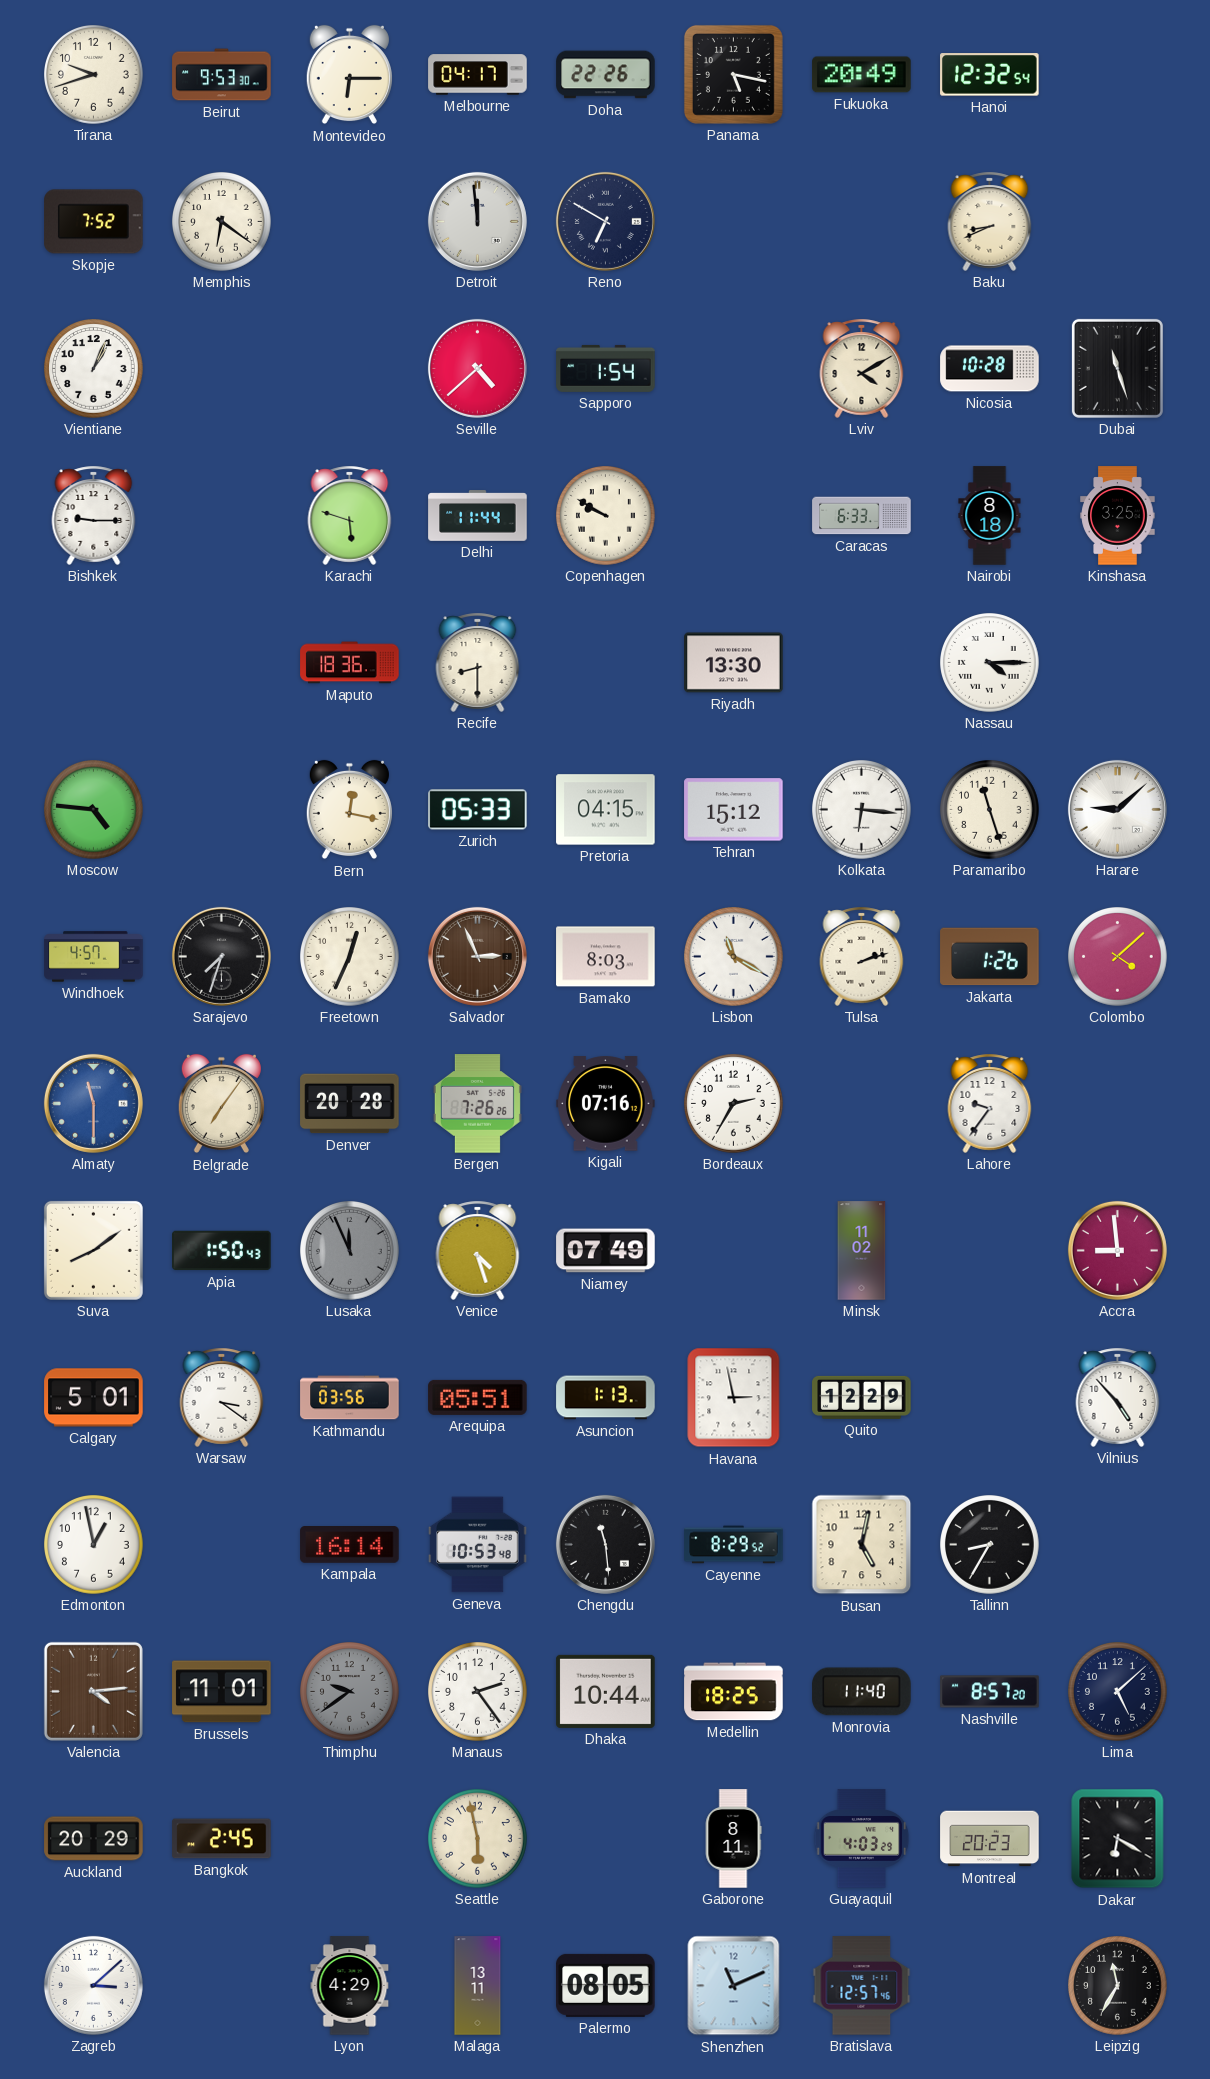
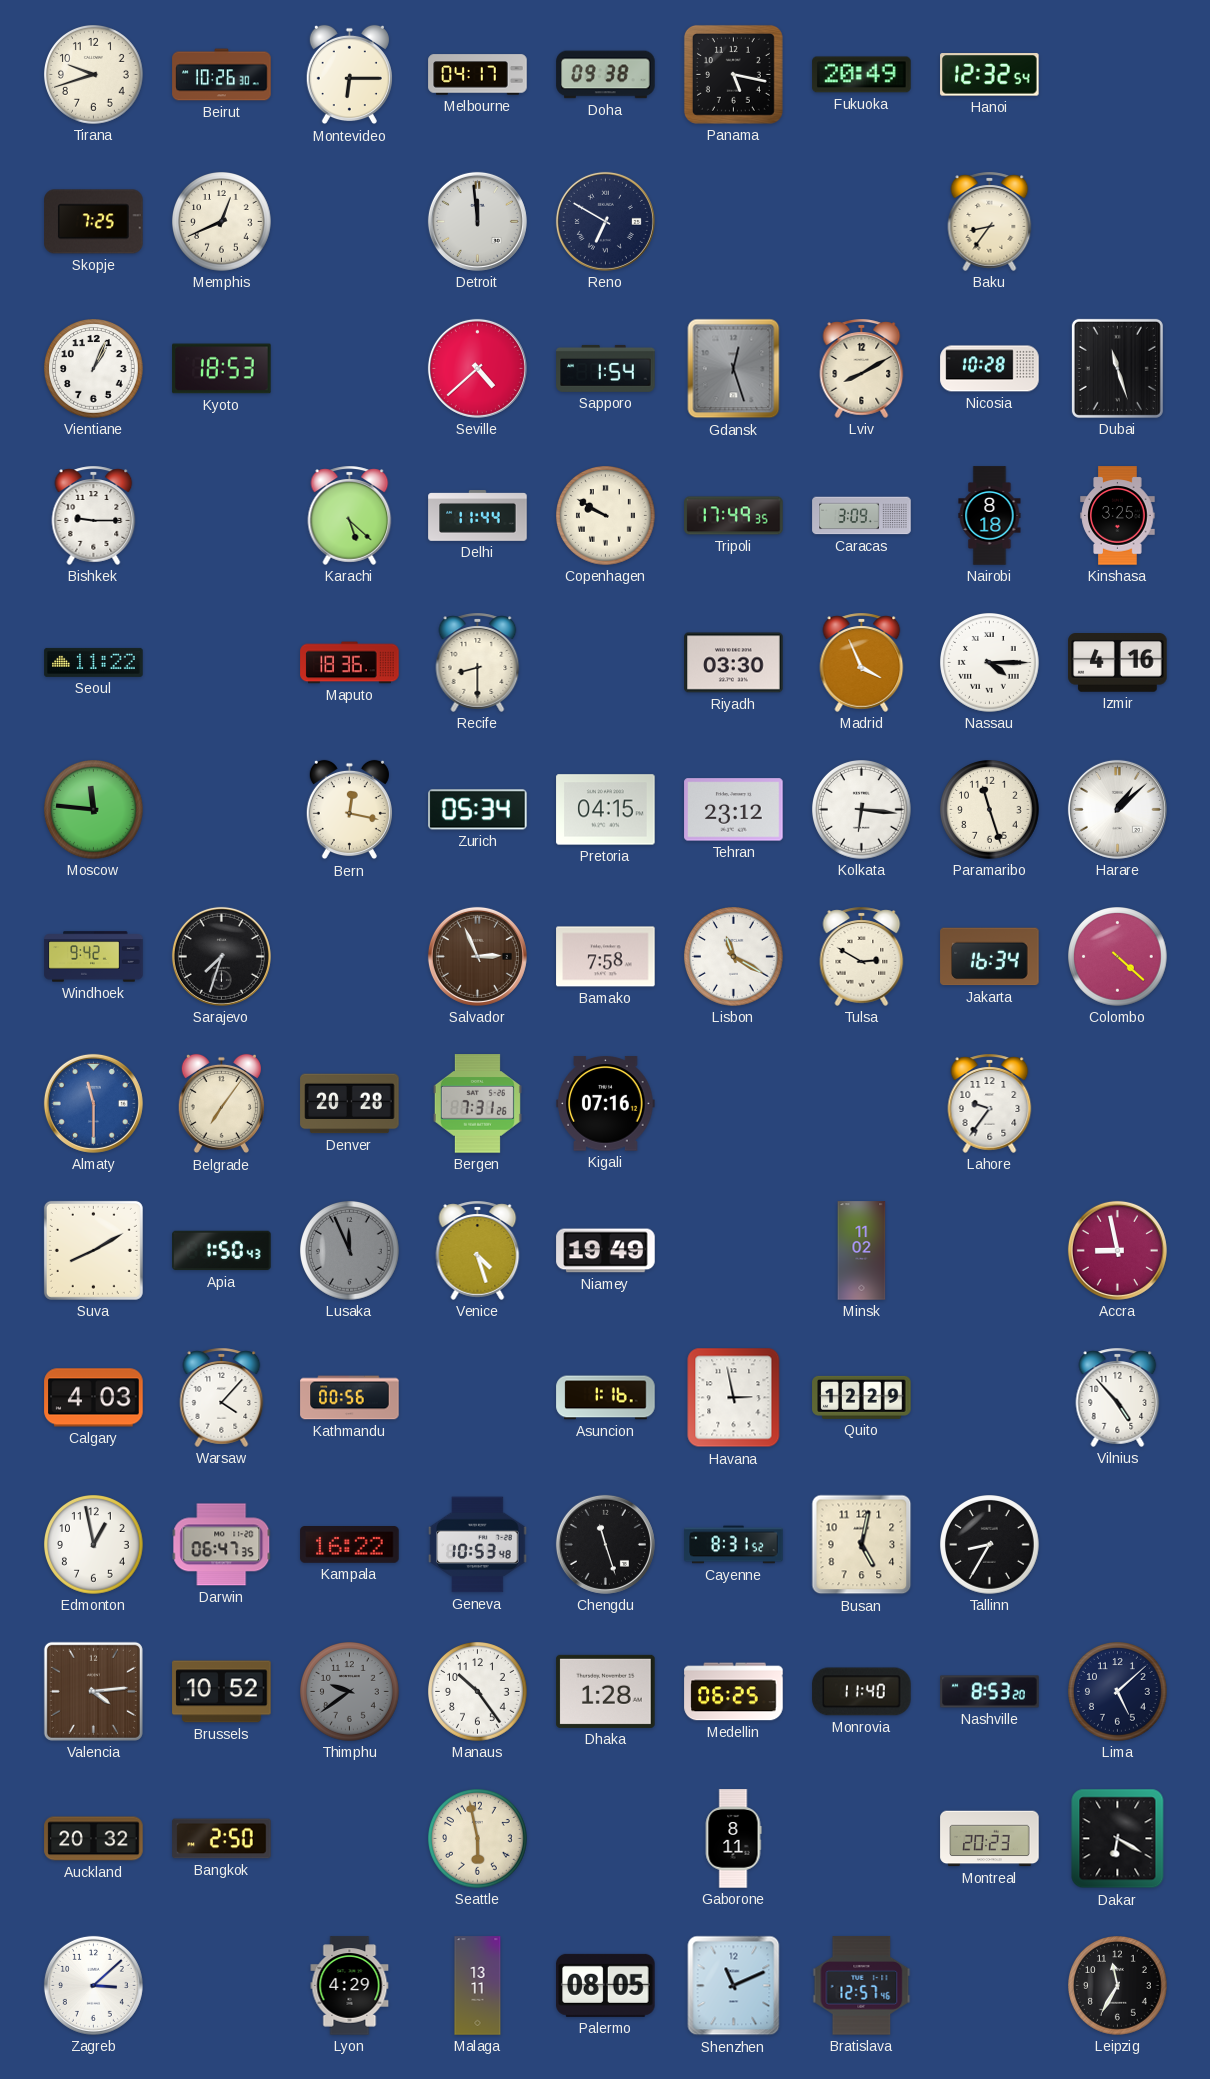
Beirut: 9:53 -> 10:26
Doha: 22:26 -> 09:38
Skopje: 7:52 -> 7:25
Memphis: 6:21 -> 12:41
Baku: 8:41 -> 8:36
Kyoto: none -> 18:53
Gdansk: none -> 12:27
Lviv: 4:10 -> 8:10
Karachi: 5:48 -> 5:22
Tripoli: none -> 17:49
Caracas: 6:33 -> 3:09
Seoul: none -> 11:22
Riyadh: 13:30 -> 03:30
Madrid: none -> 3:56
Izmir: none -> 4:16
Moscow: 4:46 -> 11:46
Zurich: 05:33 -> 05:34
Tehran: 15:12 -> 23:12
Harare: 9:08 -> 1:08
Windhoek: 4:57 -> 9:42
Freetown: 12:34 -> none
Bamako: 8:03 -> 7:58
Tulsa: 2:12 -> 2:50
Jakarta: 1:26 -> 16:34
Colombo: 4:08 -> 4:22
Bergen: 7:26 -> 7:31
Bordeaux: 2:35 -> none
Suva: 8:09 -> 8:10
Niamey: 07:49 -> 19:49
Accra: 8:59 -> 8:58
Calgary: 5:01 -> 4:03
Warsaw: 3:21 -> 4:07
Kathmandu: 03:56 -> 00:56
Arequipa: 05:51 -> none
Asuncion: 1:13 -> 1:16
Darwin: none -> 06:47
Kampala: 16:14 -> 16:22
Chengdu: 11:29 -> 11:27
Cayenne: 8:29 -> 8:31
Brussels: 11:01 -> 10:52
Manaus: 2:24 -> 10:24
Dhaka: 10:44 -> 1:28
Medellin: 18:25 -> 06:25
Nashville: 8:57 -> 8:53
Auckland: 20:29 -> 20:32
Bangkok: 2:45 -> 2:50
Guayaquil: 4:03 -> none
